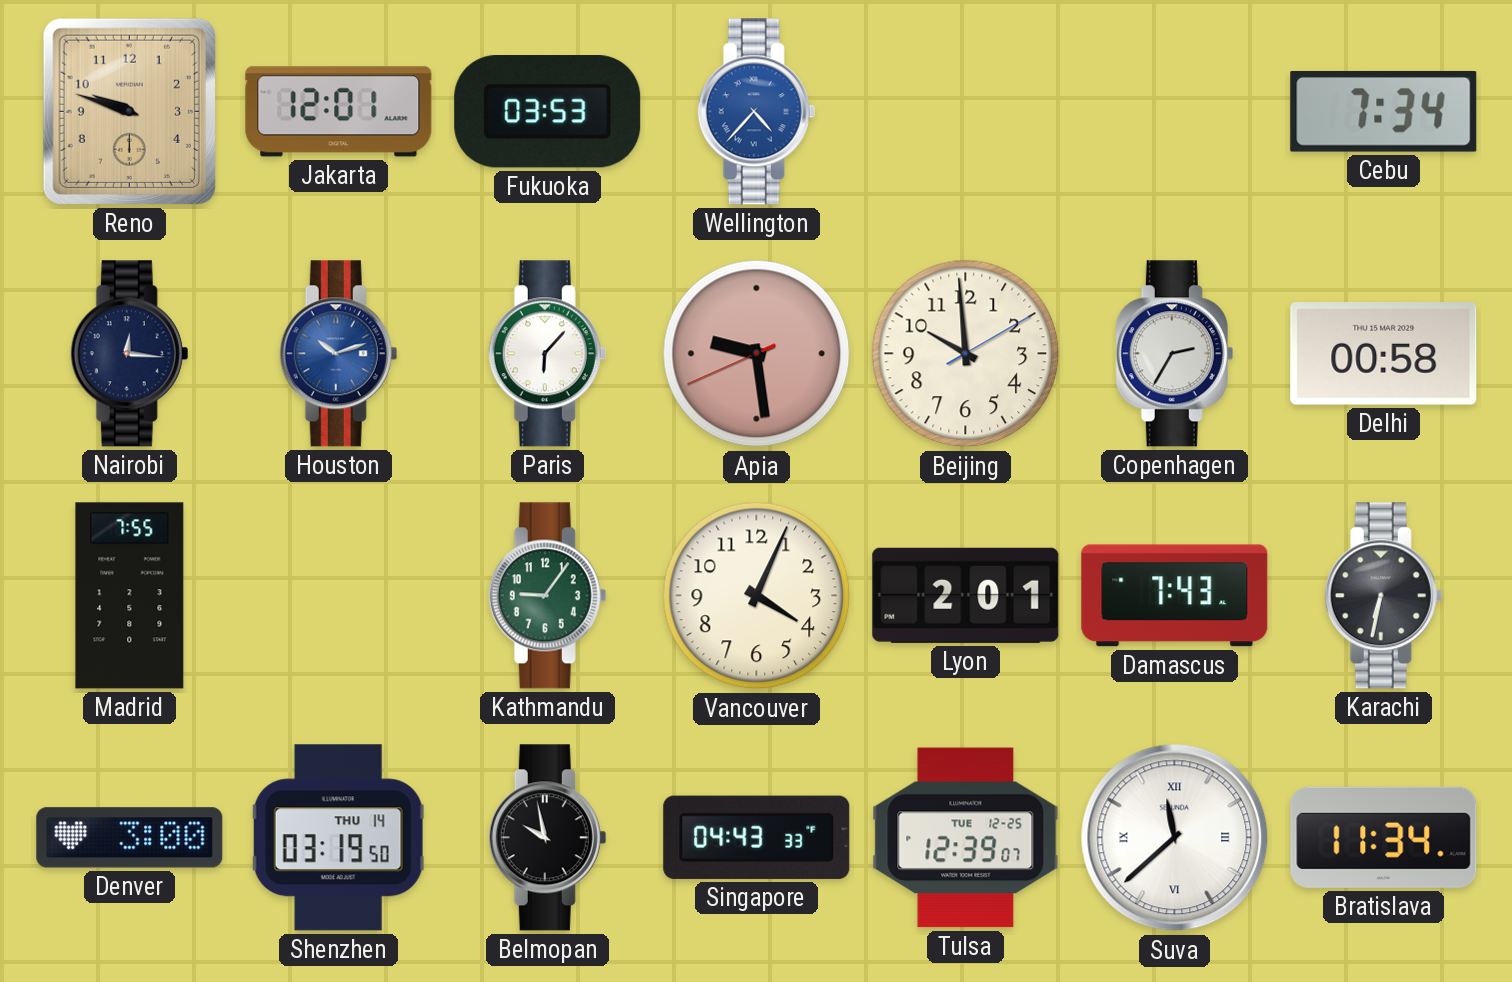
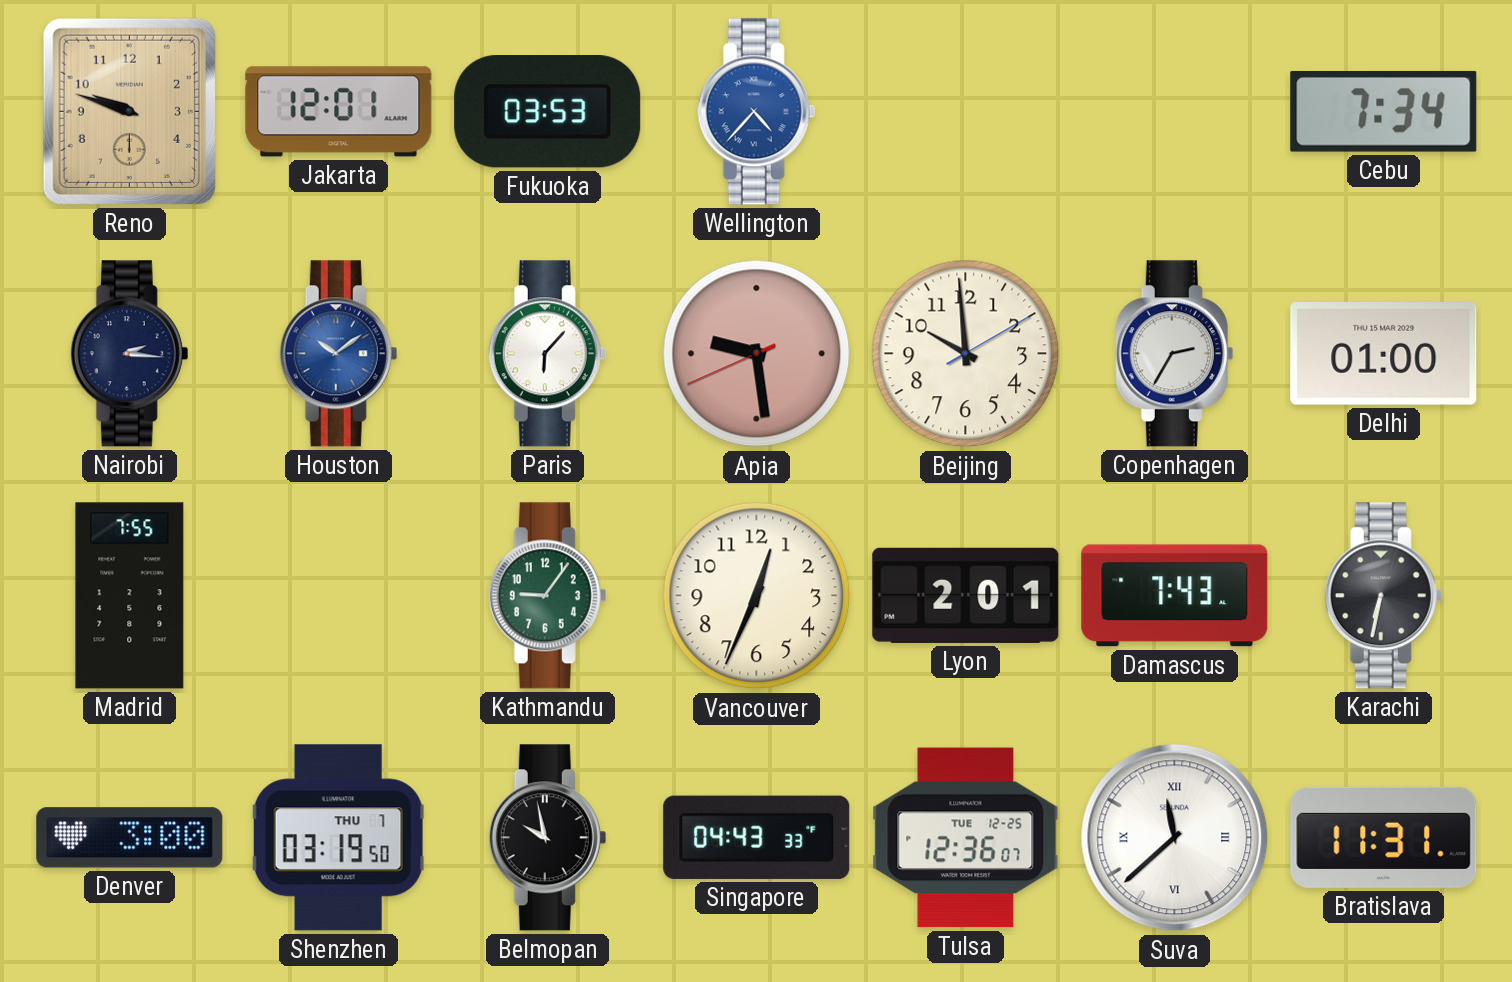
Nairobi: 12:16 -> 2:16
Houston: 10:12 -> 10:09
Delhi: 00:58 -> 01:00
Vancouver: 4:04 -> 12:34
Shenzhen date: THU 14 -> THU 7
Tulsa: 12:39 -> 12:36
Bratislava: 11:34 -> 11:31
